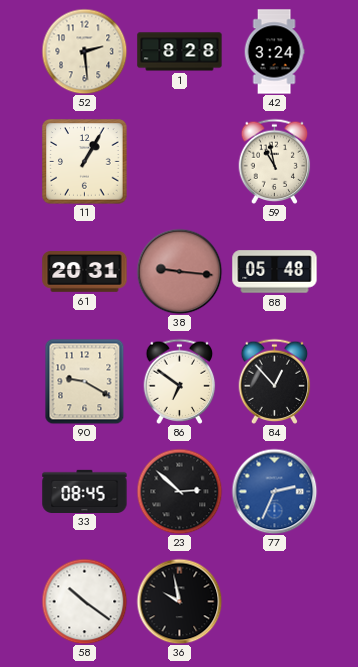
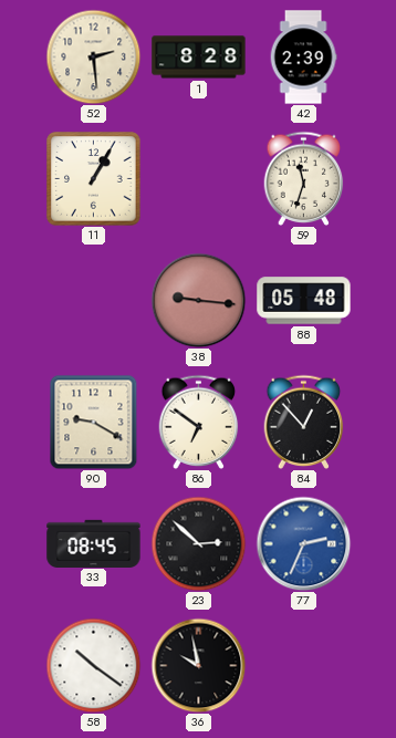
42: 3:24 -> 2:39
59: 10:58 -> 11:33
61: 20:31 -> none
